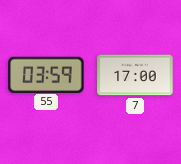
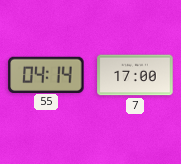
55: 03:59 -> 04:14
